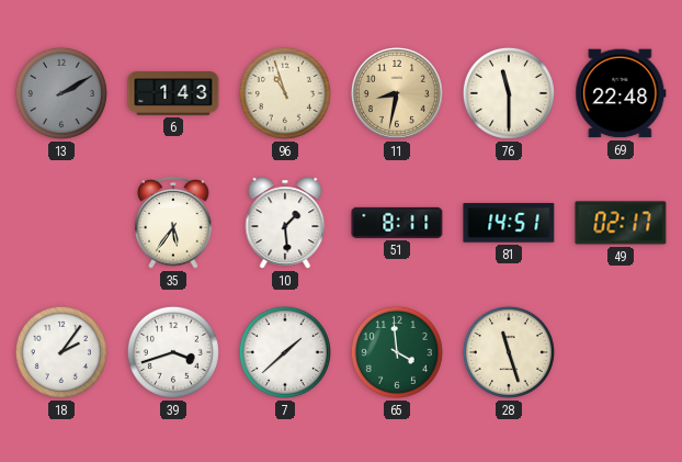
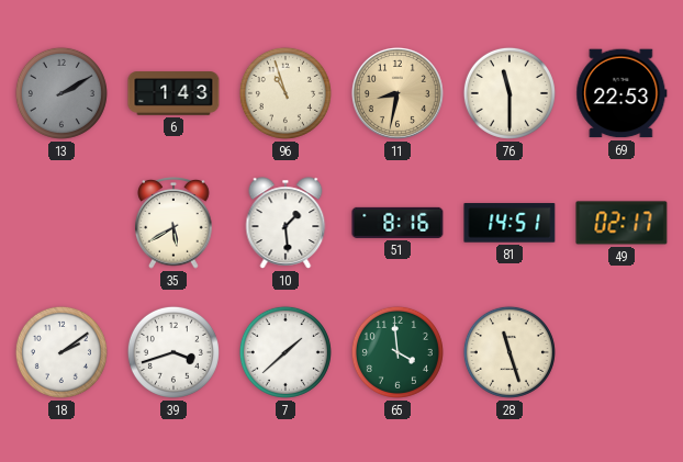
69: 22:48 -> 22:53
35: 5:36 -> 5:40
51: 8:11 -> 8:16
18: 2:06 -> 2:09
